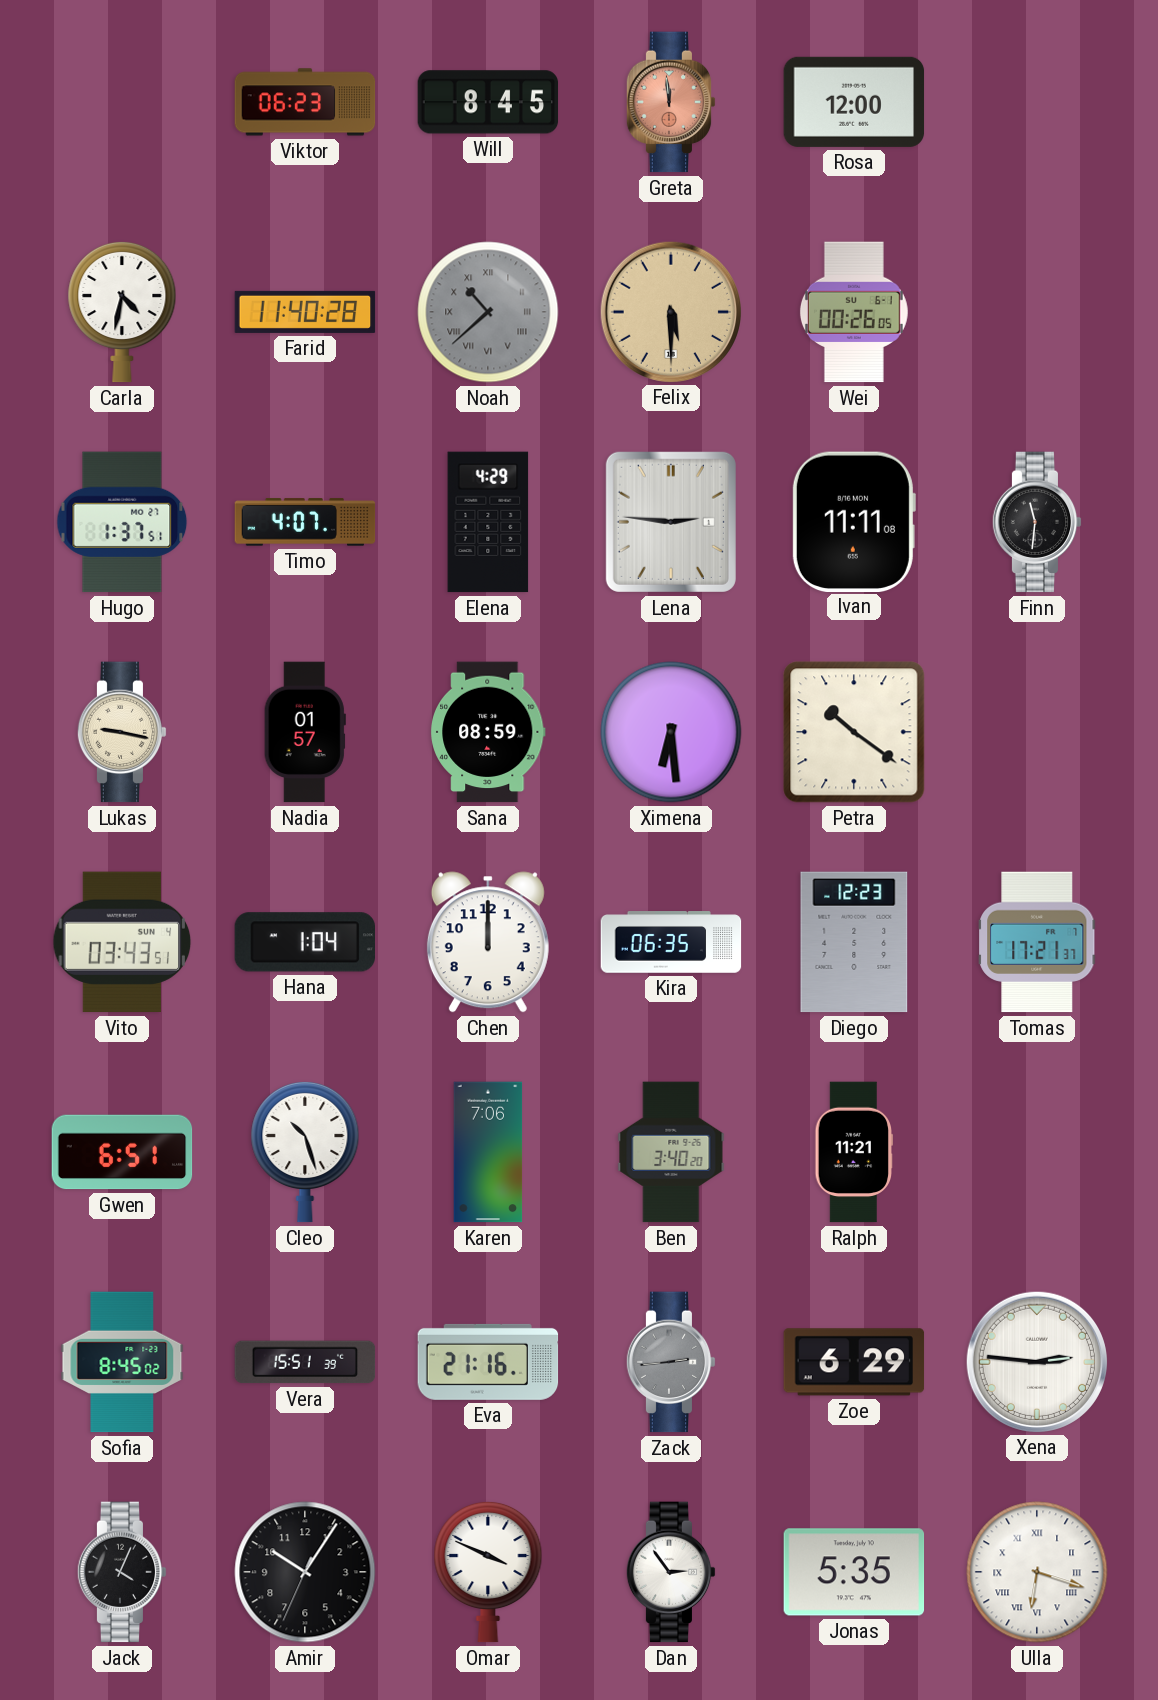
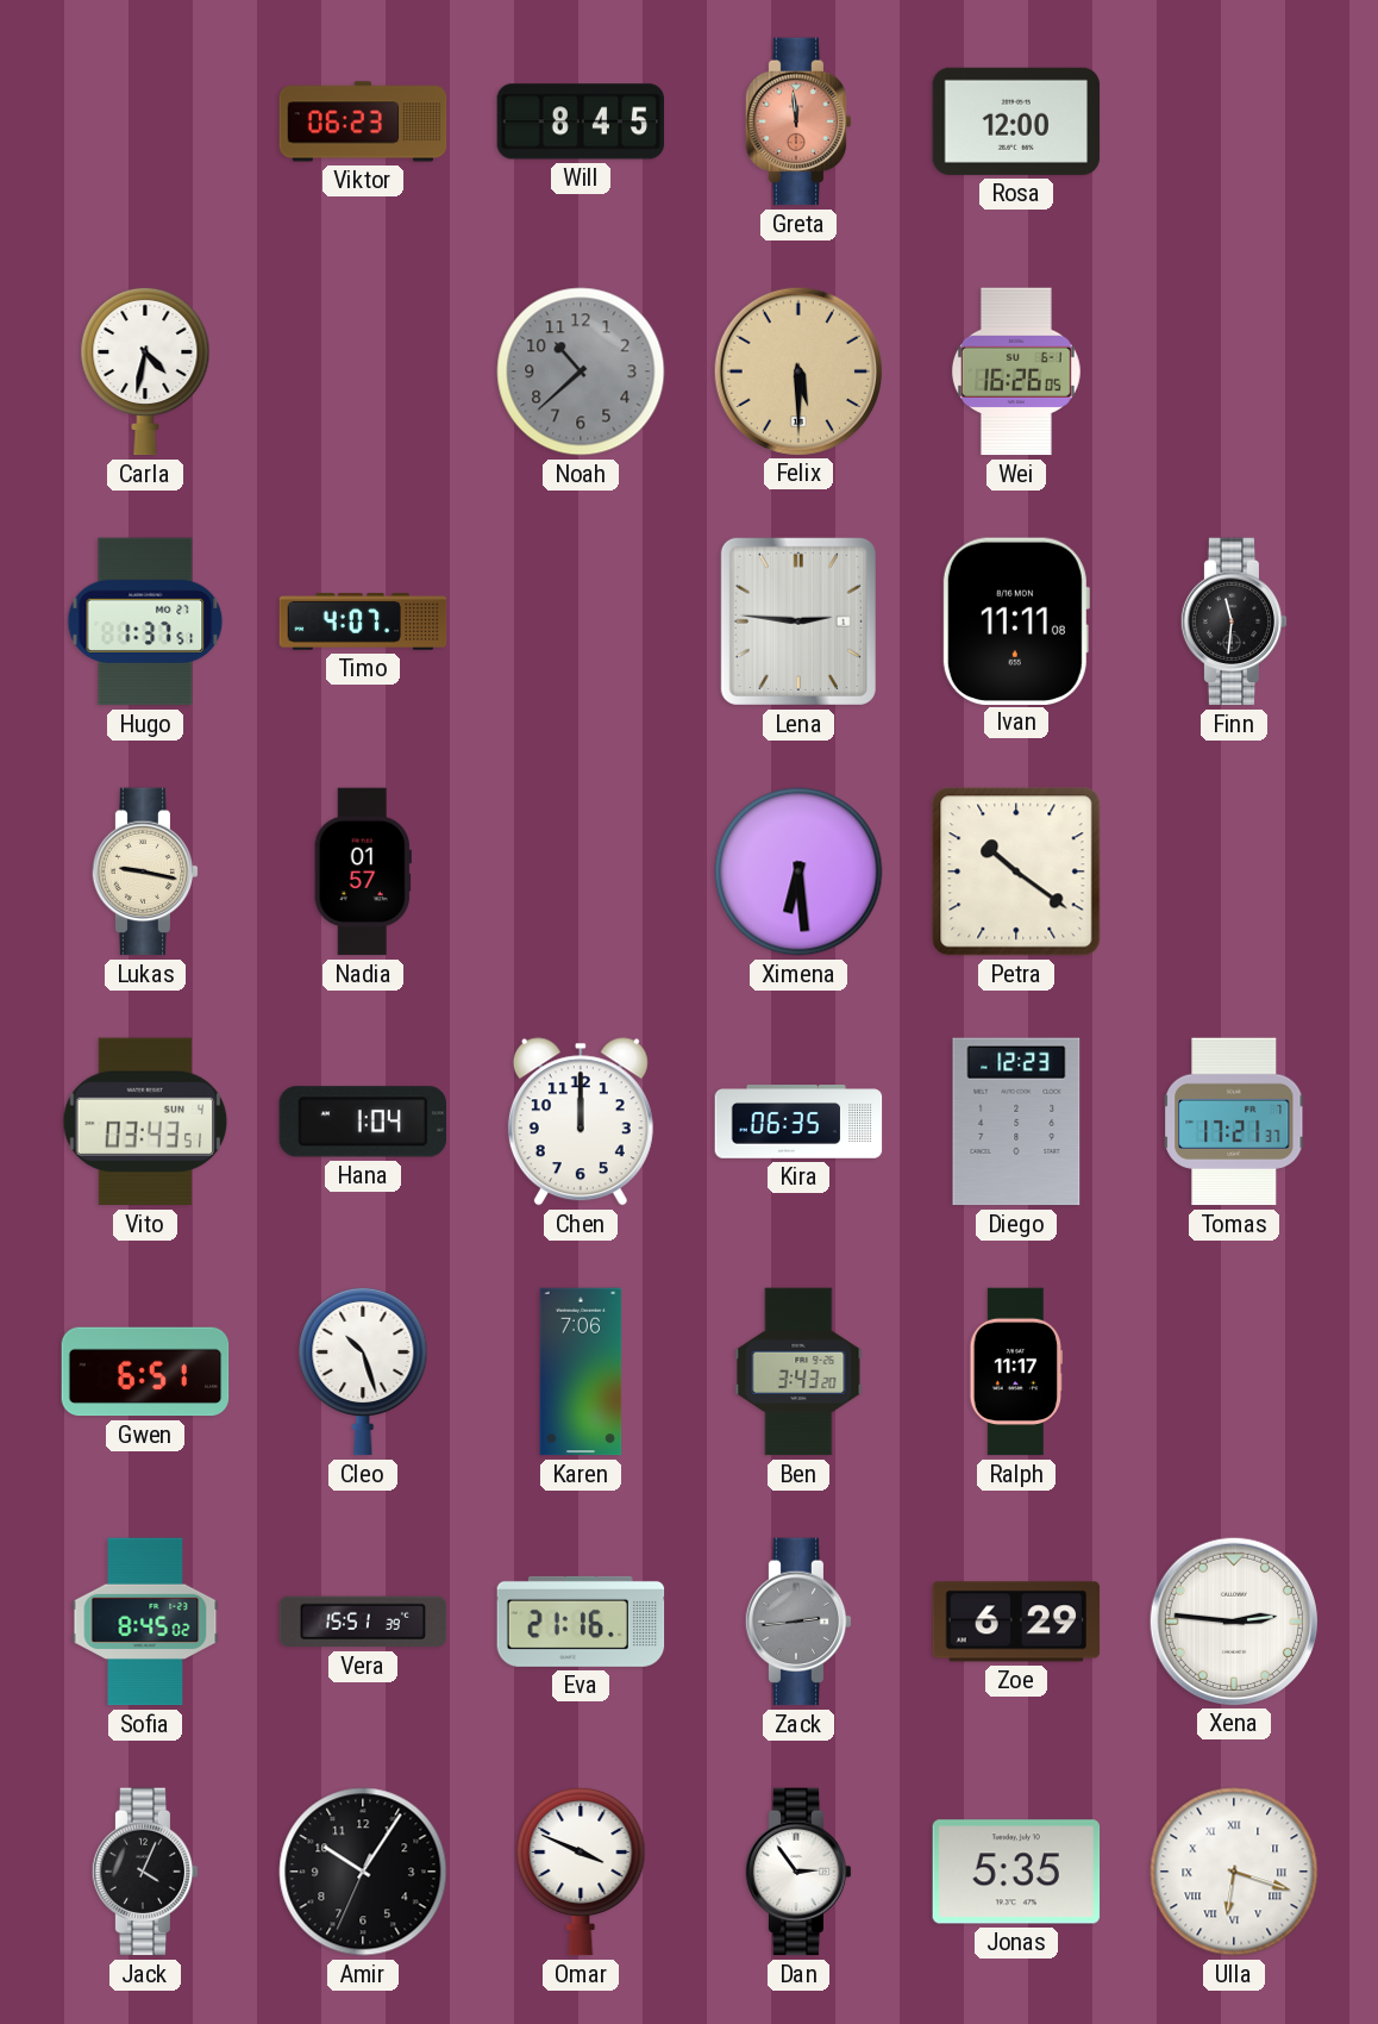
Farid: 11:40 -> none
Noah numerals: Roman -> Arabic
Wei: 00:26 -> 16:26
Elena: 4:29 -> none
Sana: 08:59 -> none
Ben: 3:40 -> 3:43
Ralph: 11:21 -> 11:17
